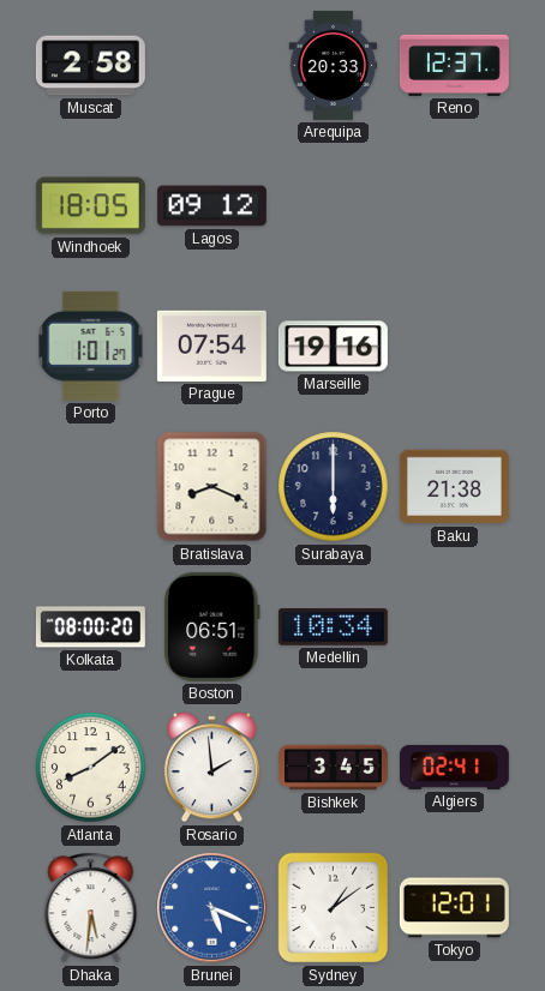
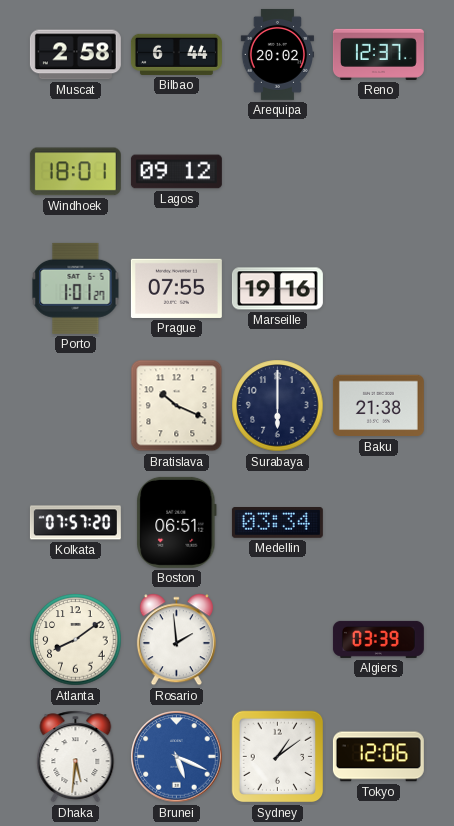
Bilbao: none -> 6:44
Arequipa: 20:33 -> 20:02
Windhoek: 18:05 -> 18:01
Prague: 07:54 -> 07:55
Bratislava: 8:19 -> 10:19
Kolkata: 08:00 -> 07:57
Medellin: 10:34 -> 03:34
Bishkek: 3:45 -> none
Algiers: 02:41 -> 03:39
Tokyo: 12:01 -> 12:06
